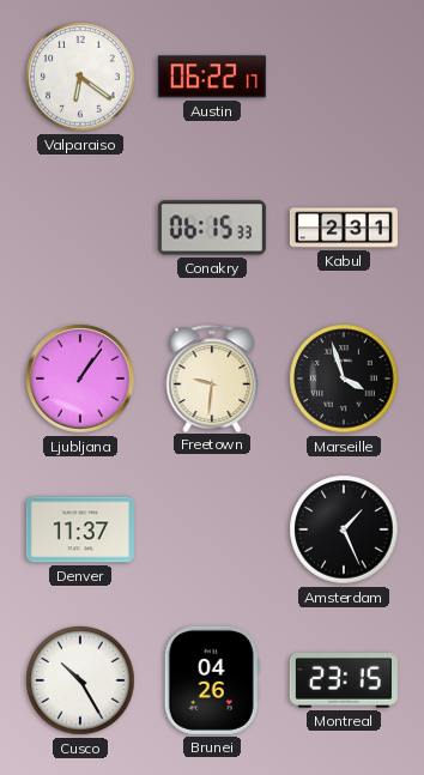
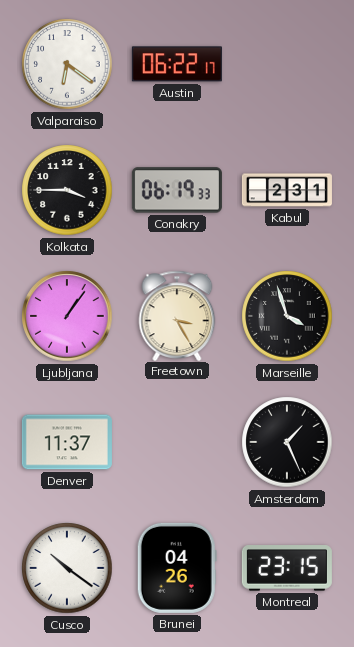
Kolkata: none -> 3:45
Conakry: 06:15 -> 06:19
Freetown: 9:31 -> 3:25
Cusco: 10:25 -> 10:21
